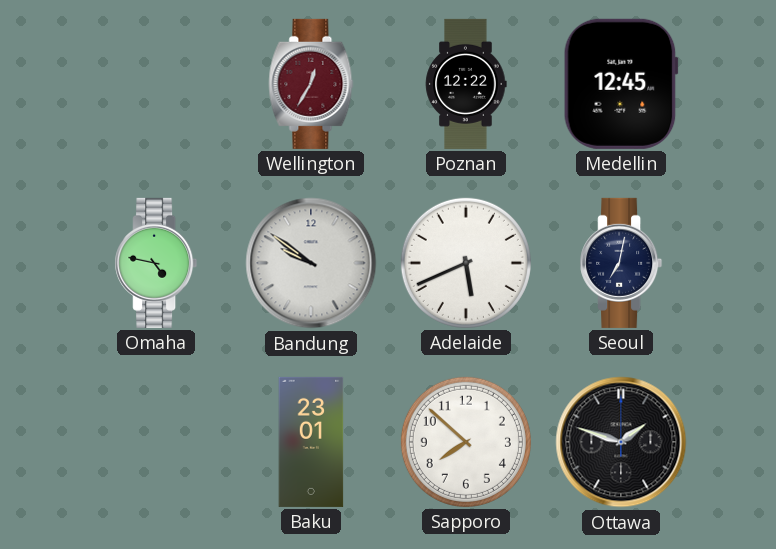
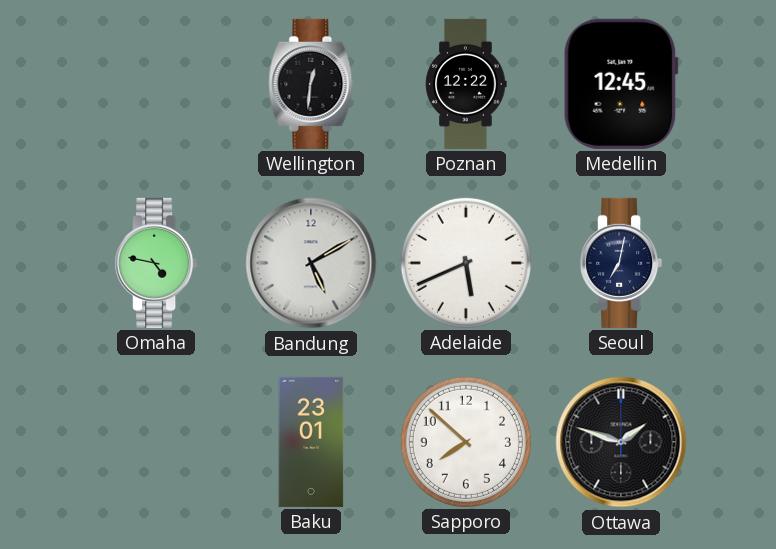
Wellington: 12:35 -> 12:31
Wellington dial: burgundy -> black
Bandung: 9:51 -> 5:10
